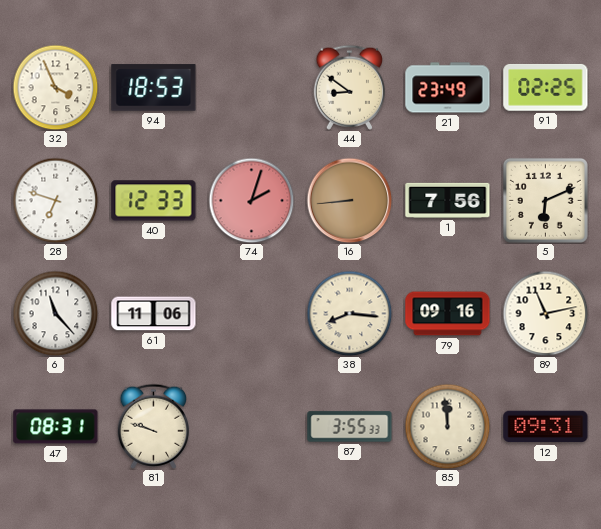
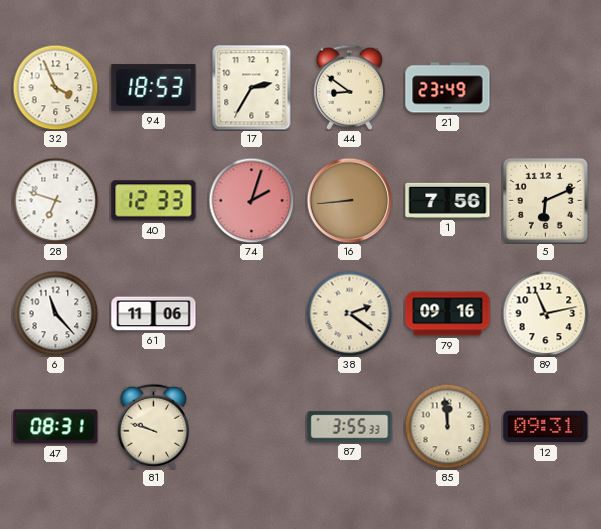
17: none -> 2:35
91: 02:25 -> none
38: 8:16 -> 2:21
